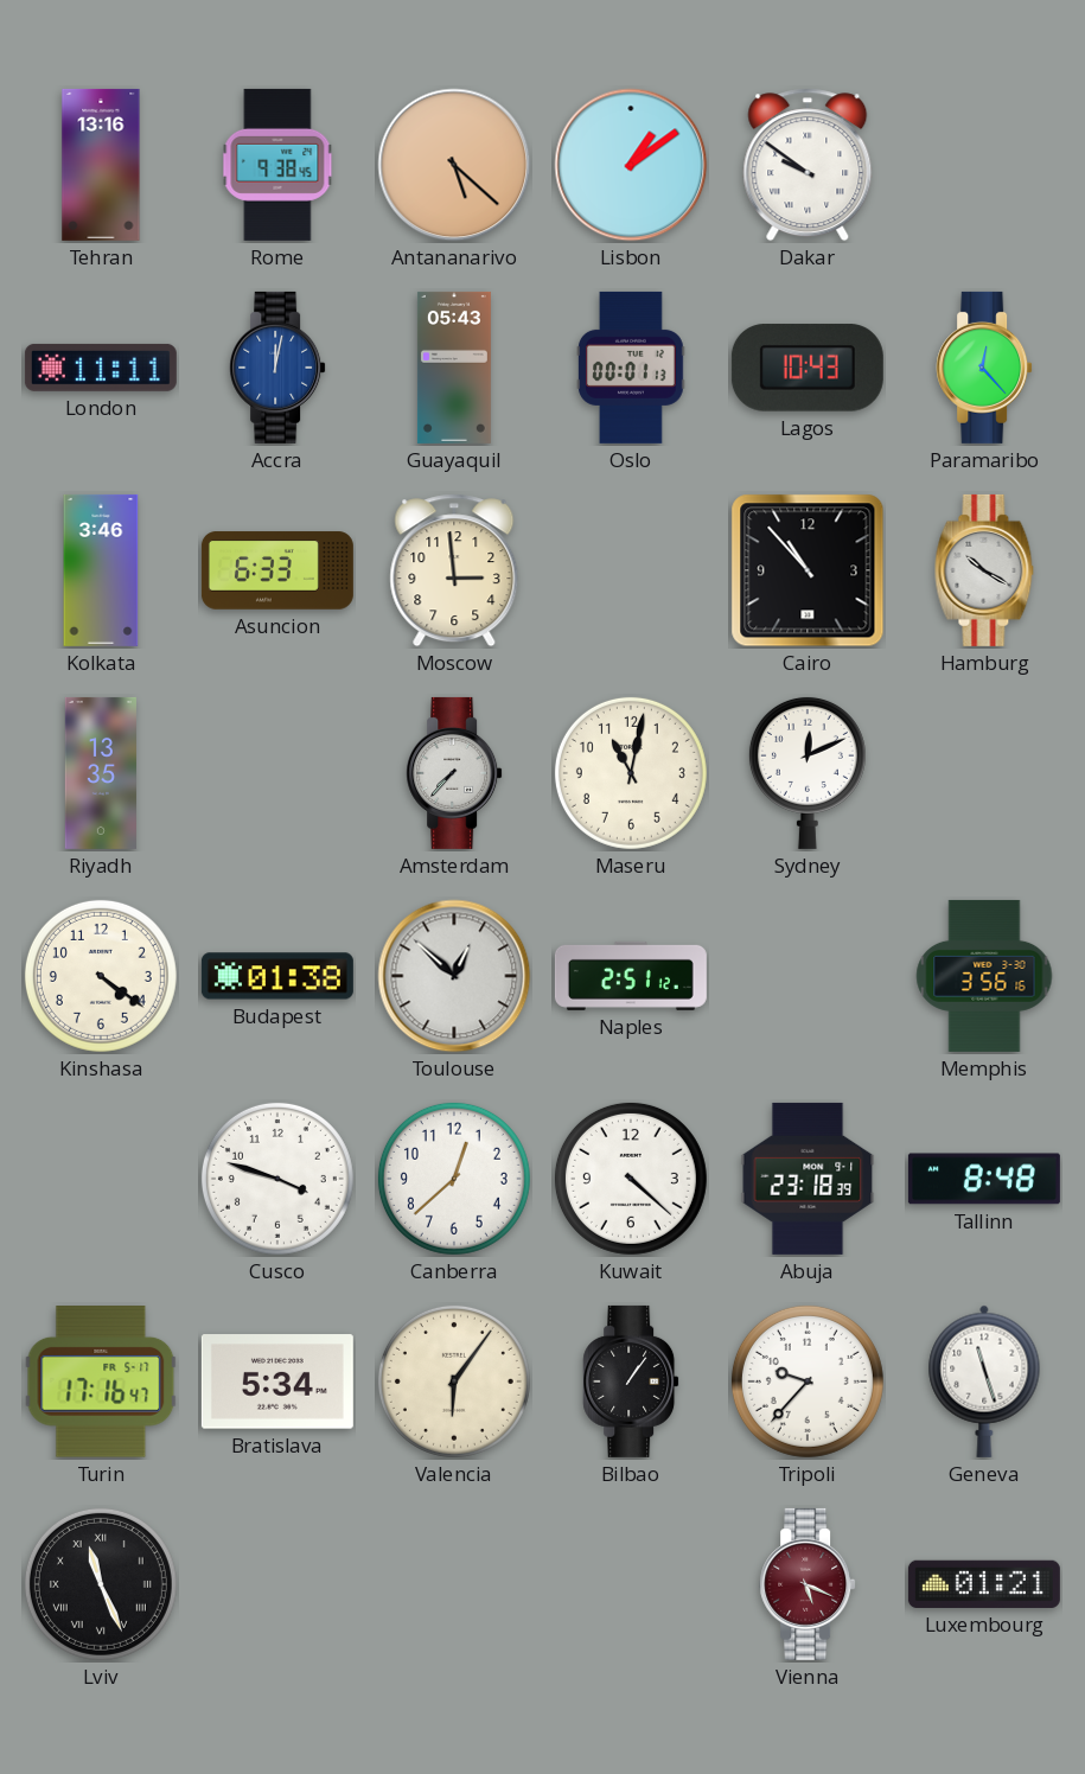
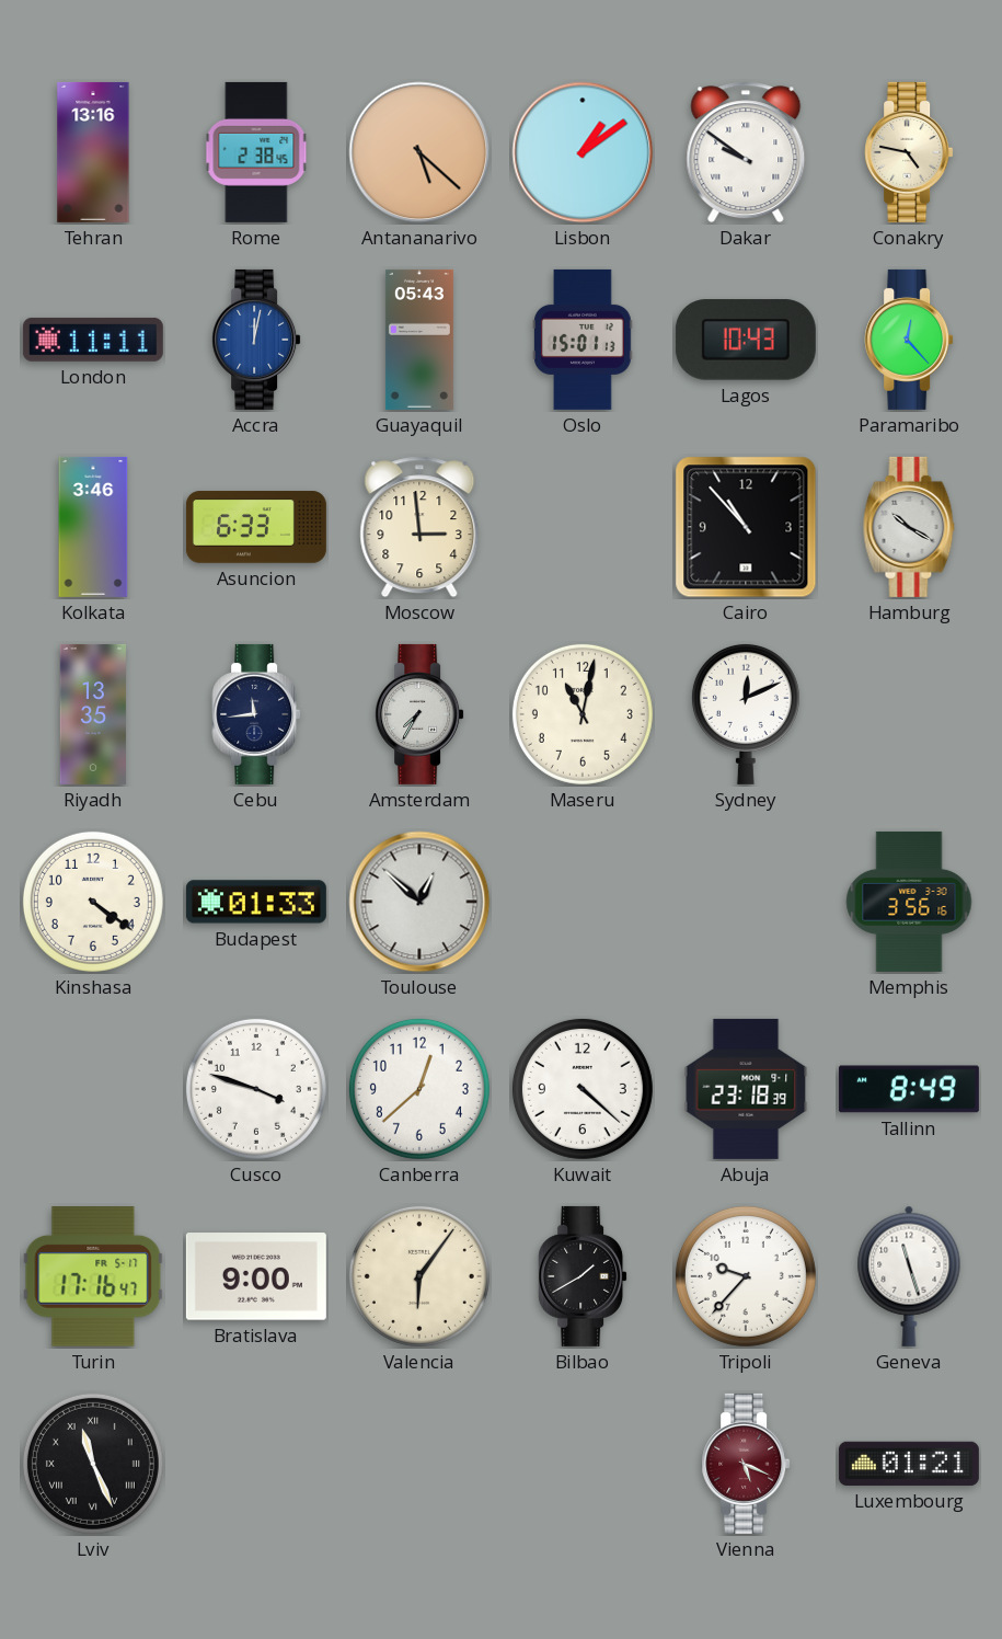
Rome: 9:38 -> 2:38
Conakry: none -> 4:47
Oslo: 00:01 -> 15:01
Cebu: none -> 11:44
Amsterdam: 7:37 -> 7:35
Budapest: 01:38 -> 01:33
Naples: 2:51 -> none
Tallinn: 8:48 -> 8:49
Bratislava: 5:34 -> 9:00
Bilbao: 1:06 -> 1:40
